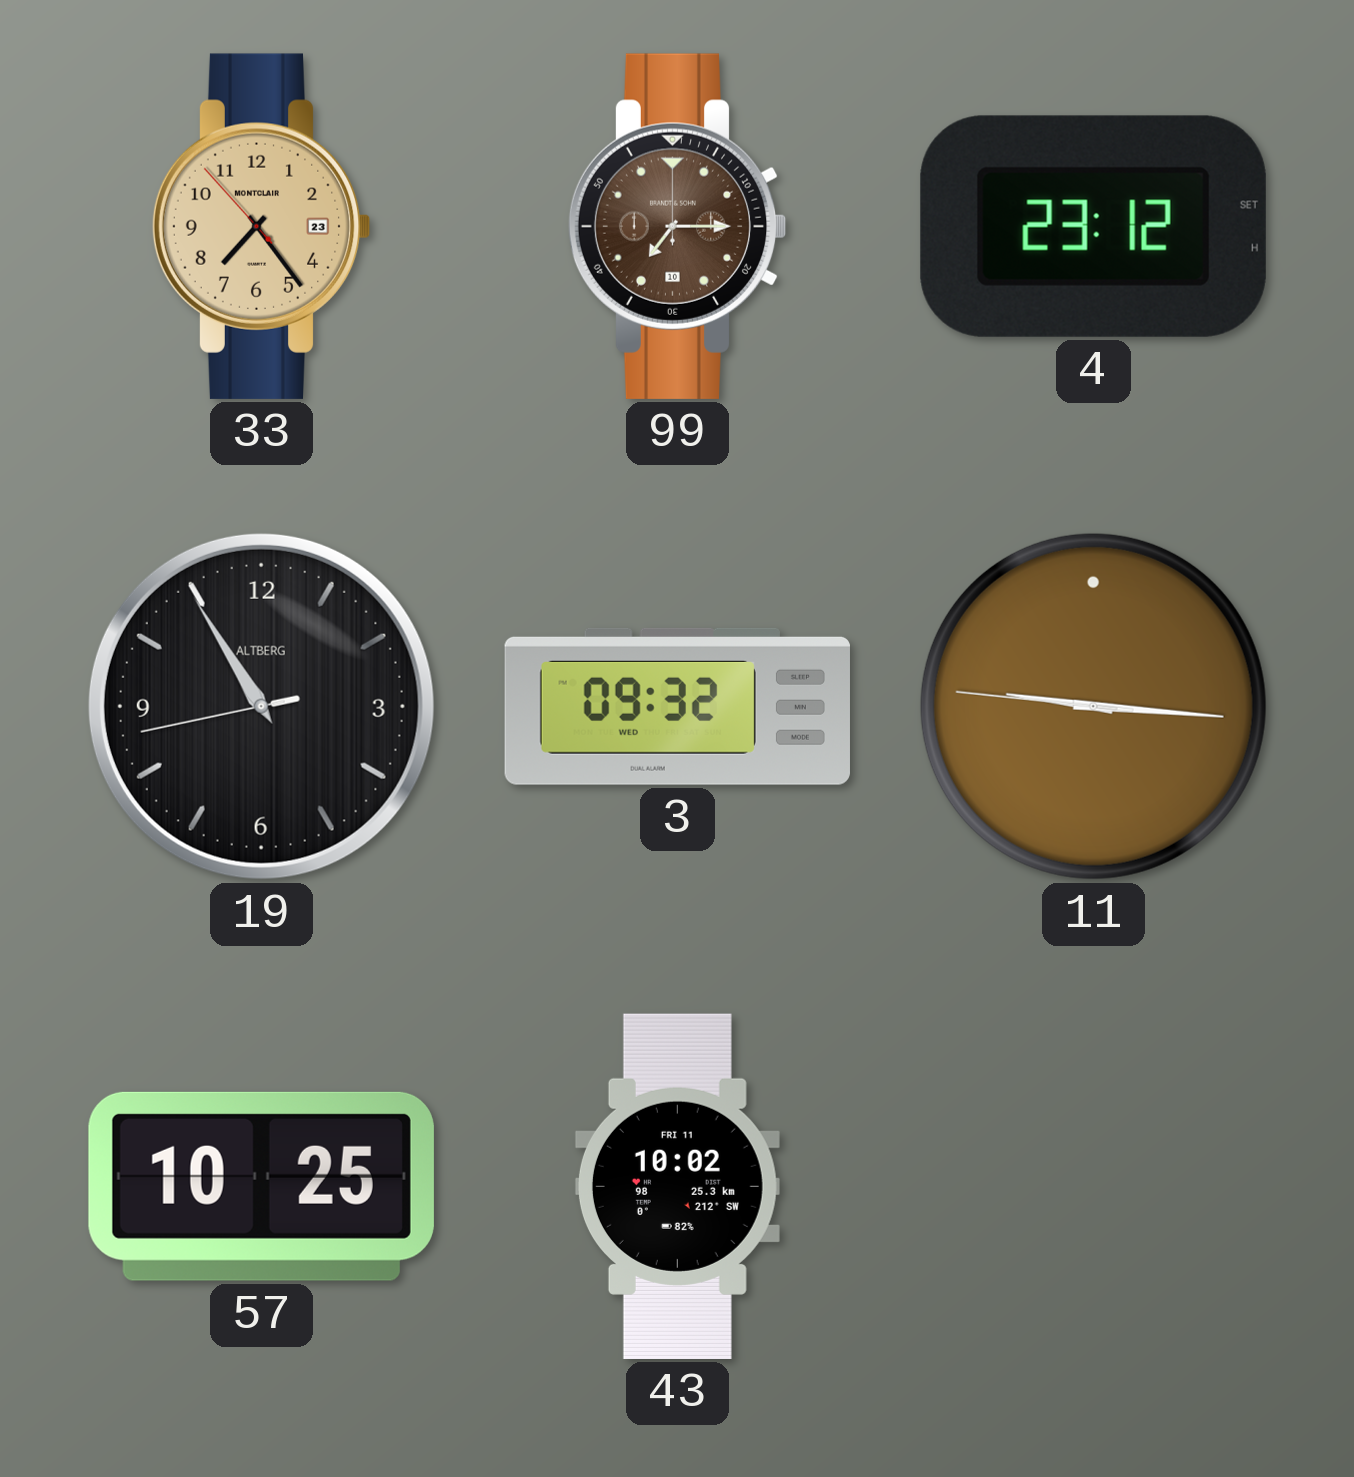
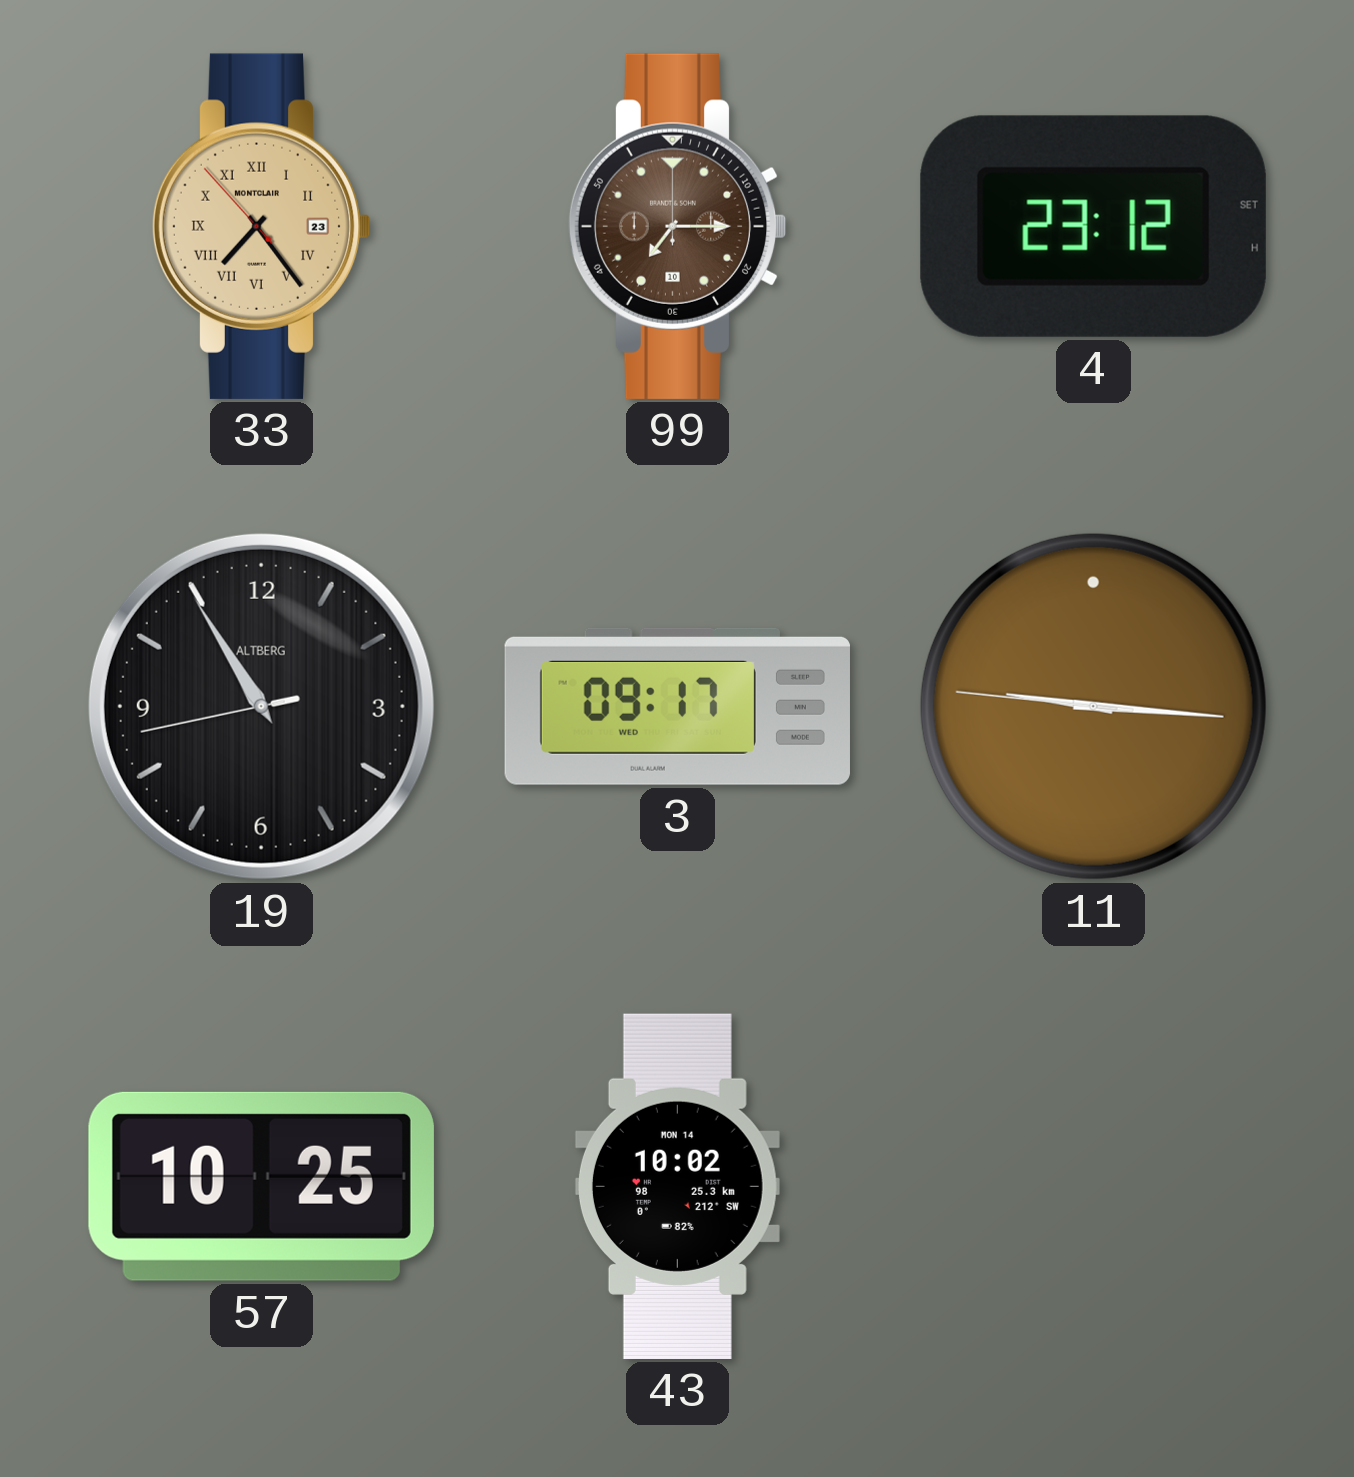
33 numerals: Arabic -> Roman
3: 09:32 -> 09:17
43 date: FRI 11 -> MON 14
